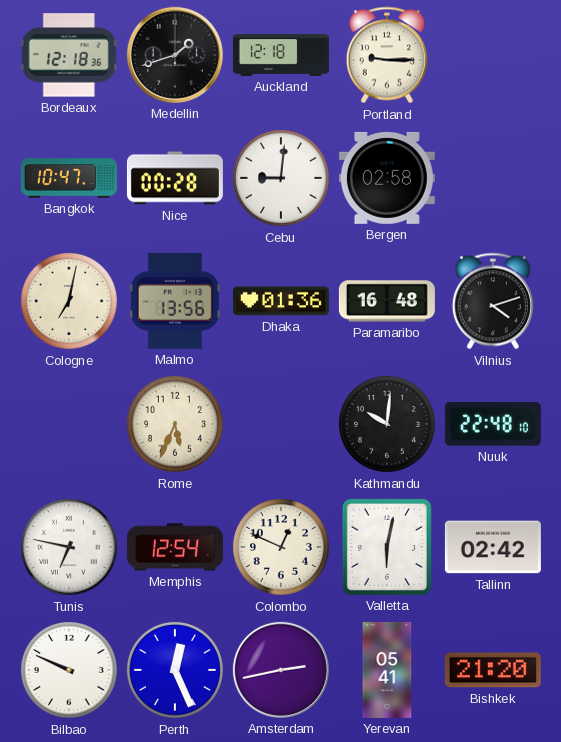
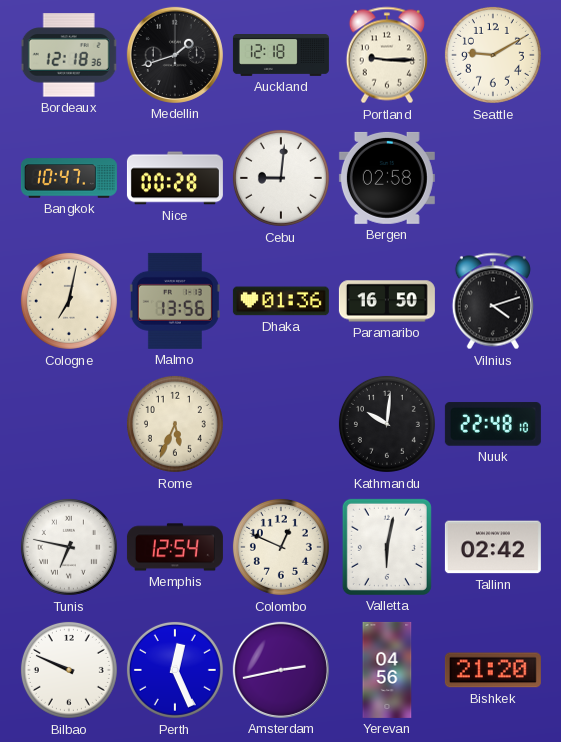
Seattle: none -> 9:10
Paramaribo: 16:48 -> 16:50
Yerevan: 05:41 -> 04:56
